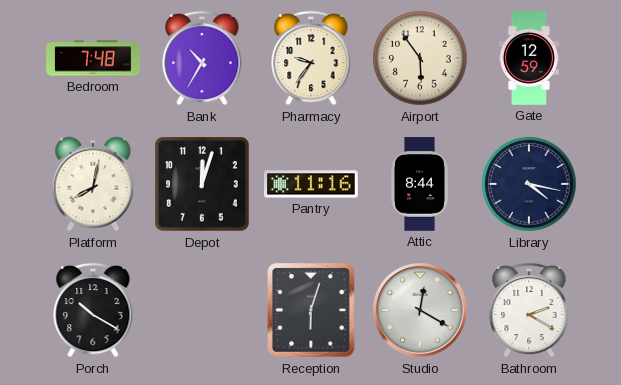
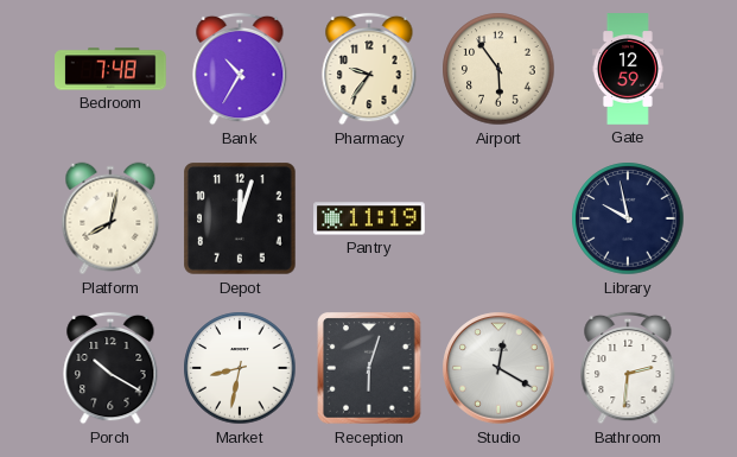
Pantry: 11:16 -> 11:19
Attic: 8:44 -> none
Library: 4:17 -> 9:58
Market: none -> 8:32
Bathroom: 2:20 -> 2:31
